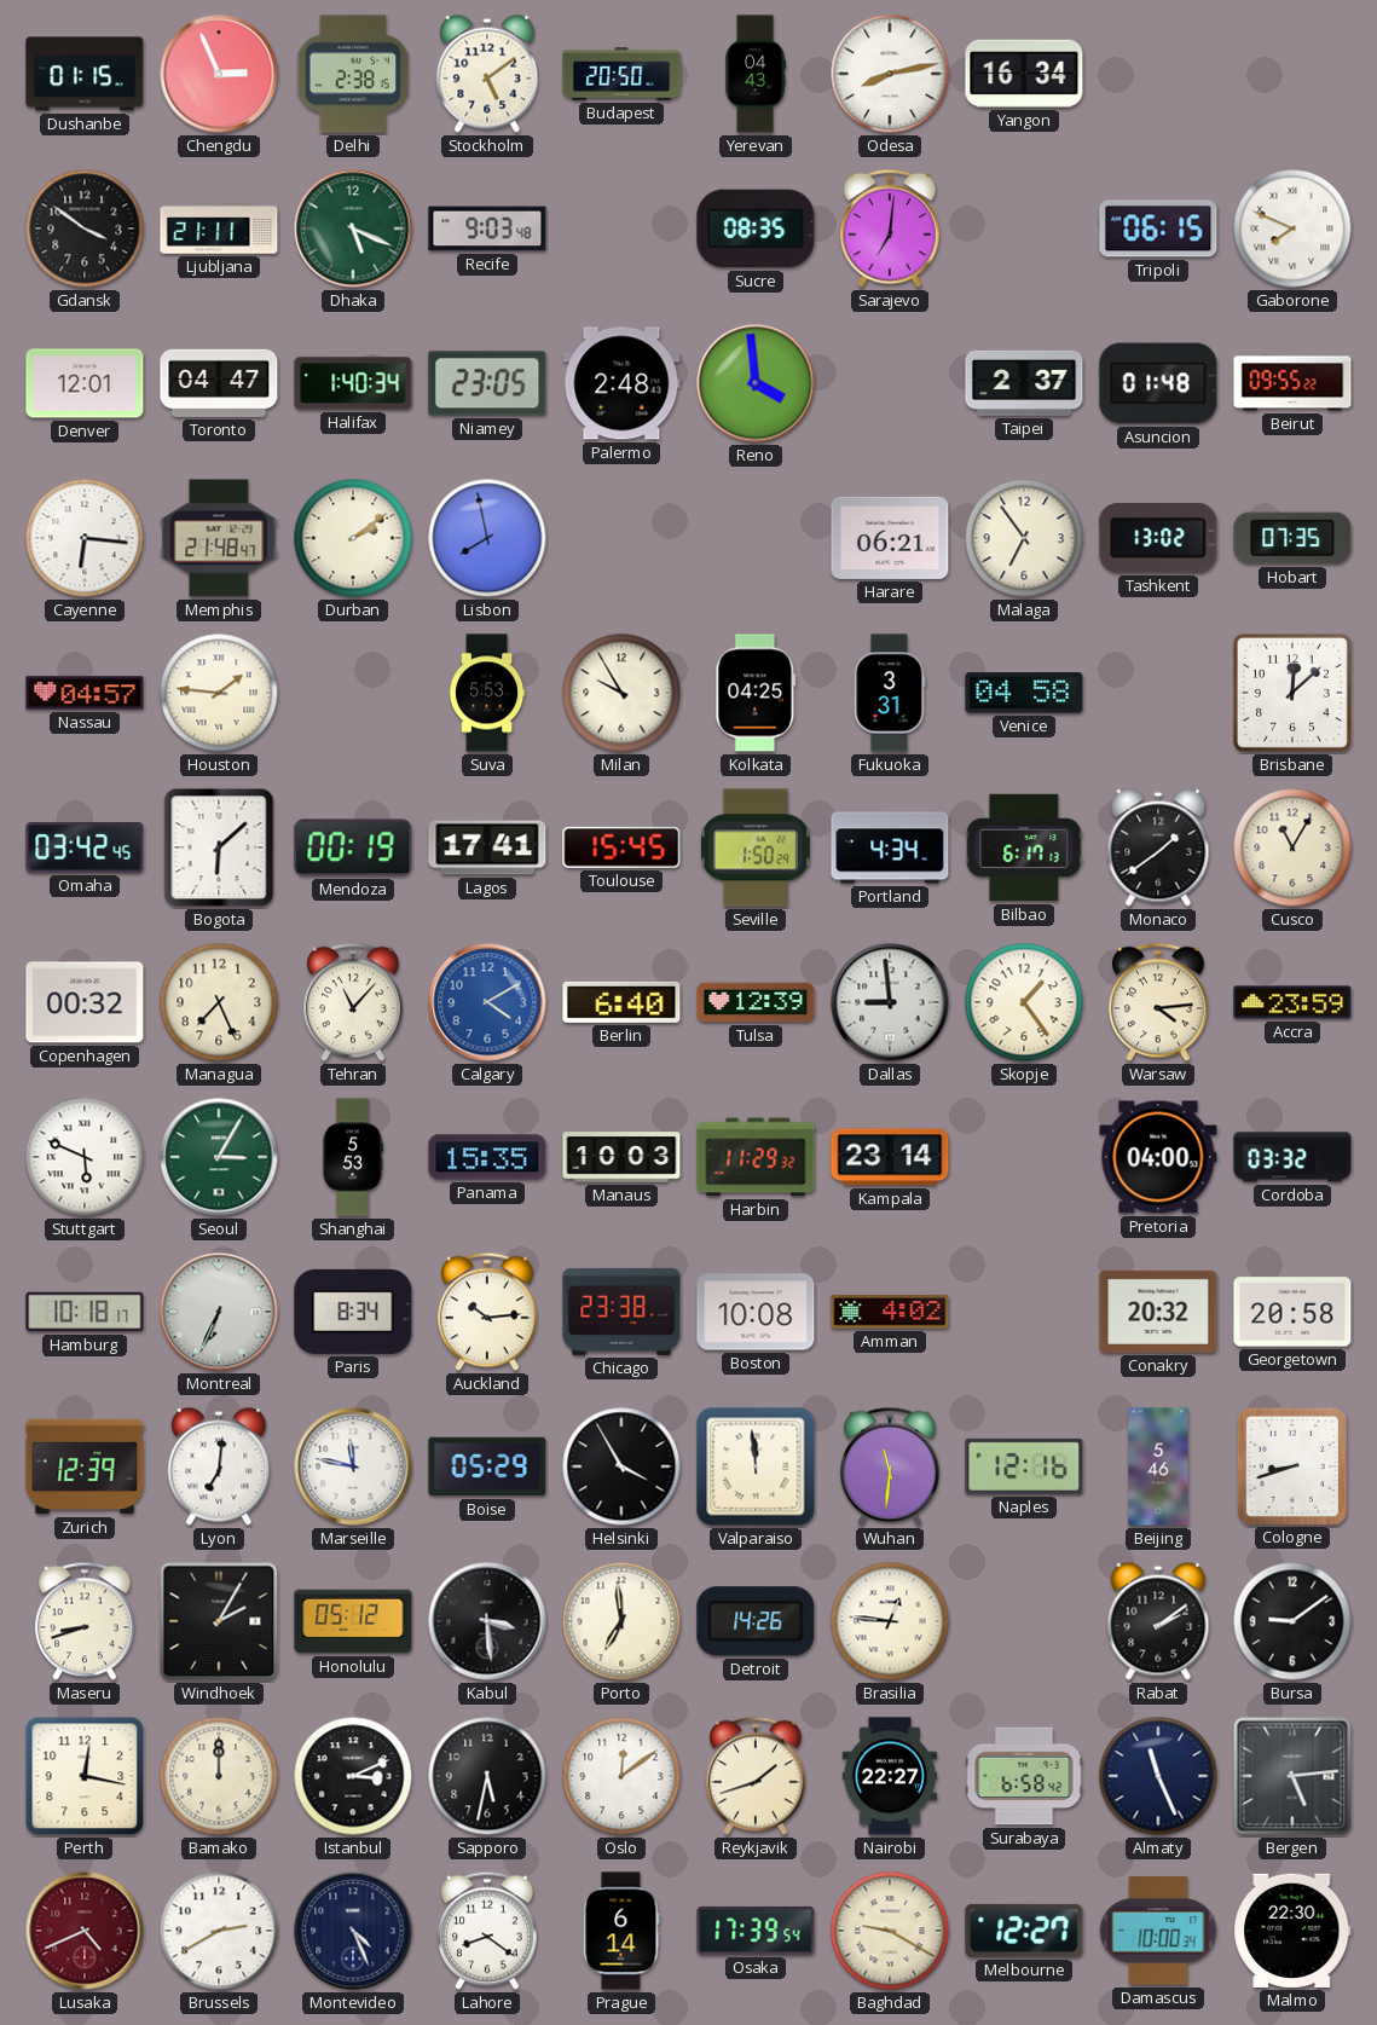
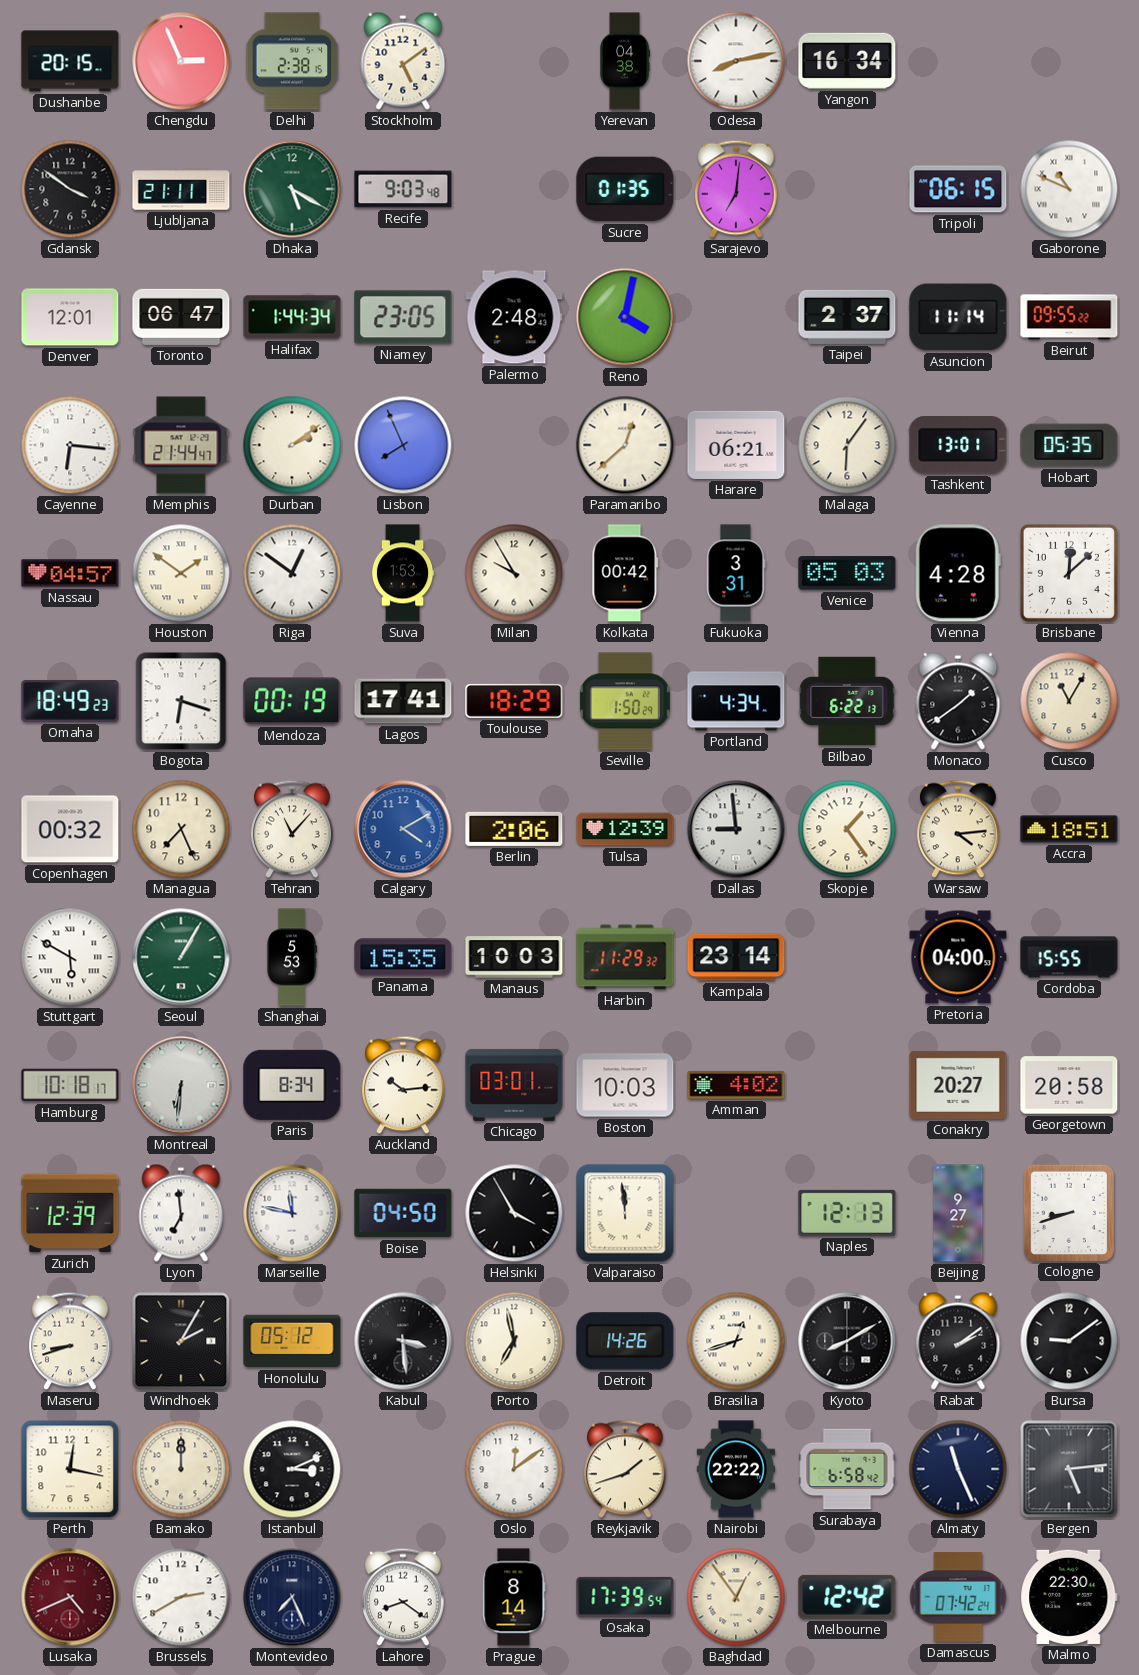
Dushanbe: 01:15 -> 20:15
Budapest: 20:50 -> none
Yerevan: 04:43 -> 04:38
Dhaka: 5:19 -> 5:20
Sucre: 08:35 -> 01:35
Gaborone: 7:49 -> 10:49
Toronto: 04:47 -> 06:47
Halifax: 1:40 -> 1:44
Reno: 3:59 -> 4:02
Asuncion: 01:48 -> 11:14
Memphis: 21:48 -> 21:44
Lisbon: 7:58 -> 7:56
Paramaribo: none -> 12:38
Malaga: 6:54 -> 6:06
Tashkent: 13:02 -> 13:01
Hobart: 07:35 -> 05:35
Houston: 1:46 -> 1:51
Riga: none -> 12:51
Suva: 5:53 -> 1:53
Kolkata: 04:25 -> 00:42
Venice: 04:58 -> 05:03
Vienna: none -> 4:28
Omaha: 03:42 -> 18:49
Bogota: 6:08 -> 6:18
Toulouse: 15:45 -> 18:29
Bilbao: 6:17 -> 6:22
Berlin: 6:40 -> 2:06
Accra: 23:59 -> 18:51
Stuttgart: 5:49 -> 5:50
Seoul: 3:05 -> 1:05
Cordoba: 03:32 -> 15:55
Montreal: 6:34 -> 6:31
Chicago: 23:38 -> 03:01
Boston: 10:08 -> 10:03
Conakry: 20:32 -> 20:27
Lyon: 7:01 -> 6:59
Boise: 05:29 -> 04:50
Wuhan: 11:31 -> none
Naples: 12:16 -> 12:13
Beijing: 5:46 -> 9:27
Porto: 6:59 -> 6:58
Brasilia: 12:46 -> 12:42
Kyoto: none -> 8:10
Sapporo: 5:32 -> none
Nairobi: 22:27 -> 22:22
Montevideo: 4:26 -> 7:26
Prague: 6:14 -> 8:14
Baghdad: 9:20 -> 12:54
Melbourne: 12:27 -> 12:42
Damascus: 10:00 -> 07:42
